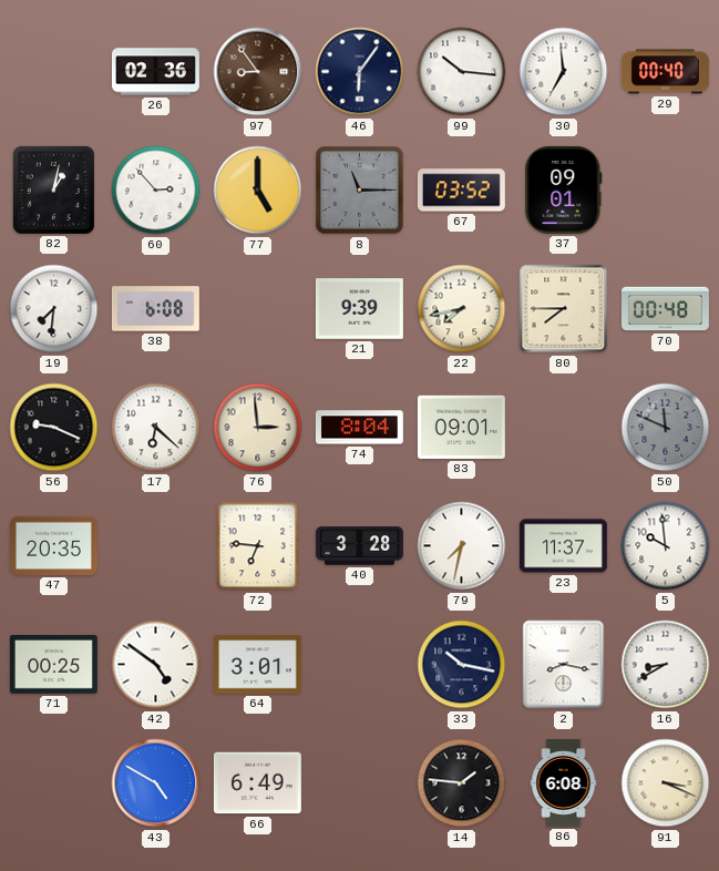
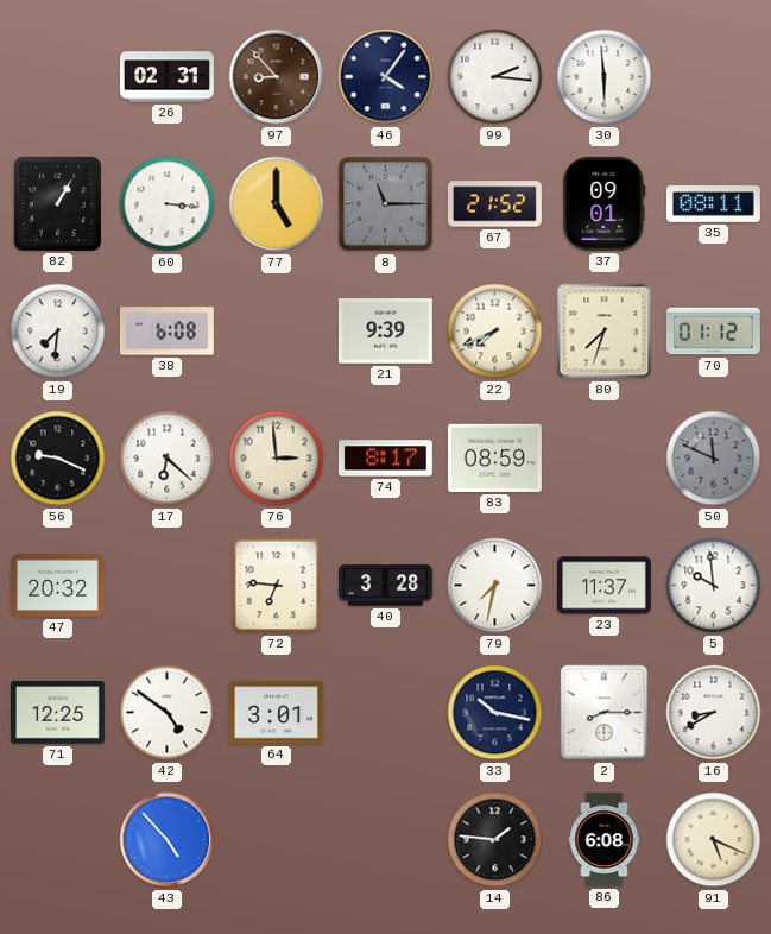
26: 02:36 -> 02:31
97: 8:54 -> 8:53
46: 6:06 -> 4:06
99: 10:16 -> 2:16
30: 6:59 -> 5:59
29: 00:40 -> none
82: 1:02 -> 1:05
60: 2:53 -> 3:16
67: 03:52 -> 21:52
35: none -> 08:11
22: 7:43 -> 7:41
80: 7:45 -> 7:33
70: 00:48 -> 01:12
74: 8:04 -> 8:17
83: 09:01 -> 08:59
47: 20:35 -> 20:32
71: 00:25 -> 12:25
2: 8:17 -> 8:15
43: 4:50 -> 4:53
66: 6:49 -> none
91: 3:19 -> 5:19
